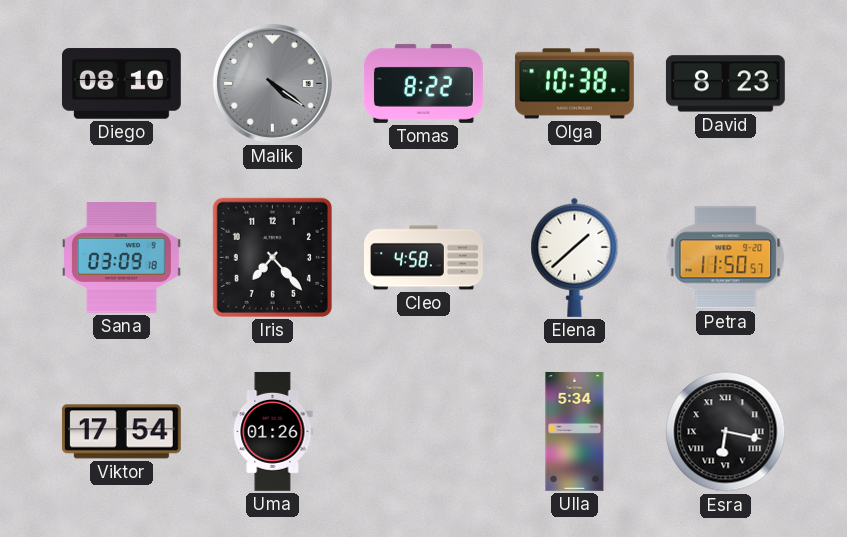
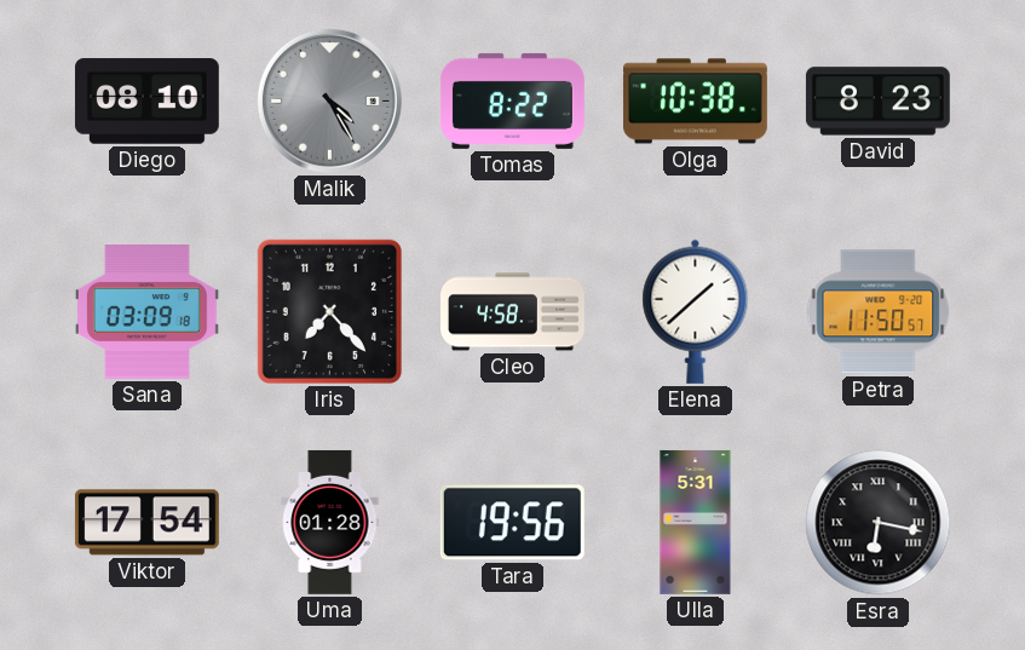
Malik: 4:21 -> 4:25
Uma: 01:26 -> 01:28
Tara: none -> 19:56
Ulla: 5:34 -> 5:31
